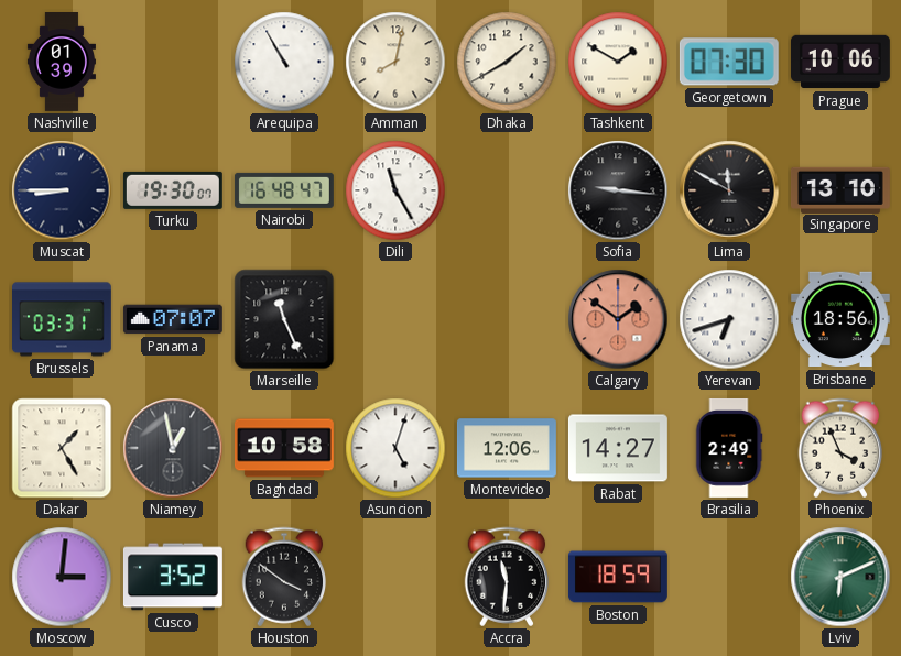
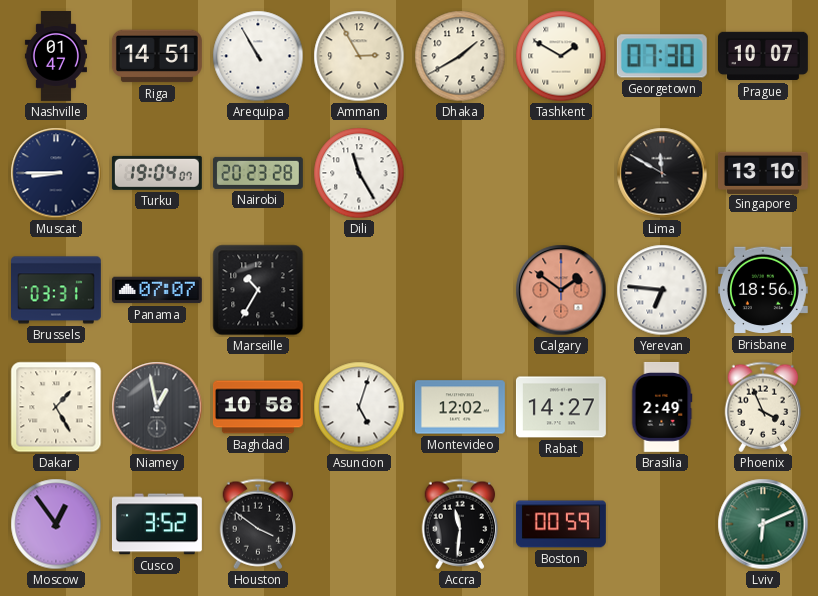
Nashville: 01:39 -> 01:47
Riga: none -> 14:51
Amman: 8:02 -> 2:55
Prague: 10:06 -> 10:07
Turku: 19:30 -> 19:04
Nairobi: 16:48 -> 20:23
Sofia: 9:16 -> none
Marseille: 11:26 -> 10:35
Yerevan: 6:42 -> 6:46
Montevideo: 12:06 -> 12:02
Moscow: 3:01 -> 12:54
Boston: 18:59 -> 00:59
